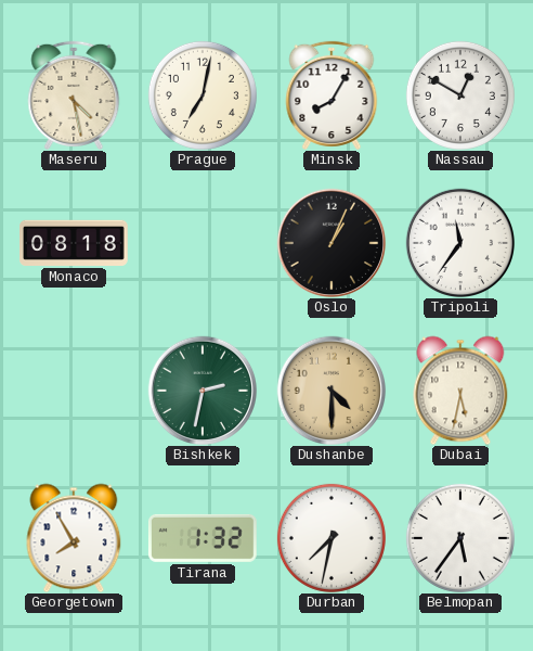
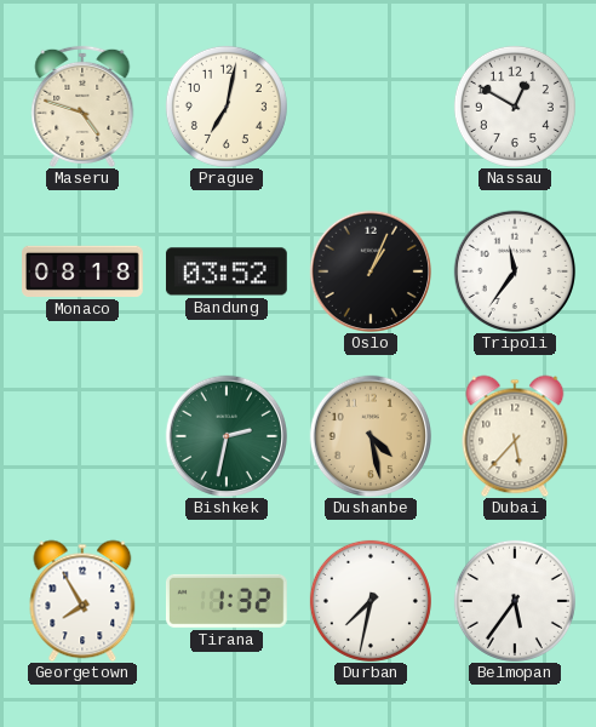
Maseru: 4:28 -> 4:48
Minsk: 8:05 -> none
Bandung: none -> 03:52
Dushanbe: 4:30 -> 4:28
Dubai: 5:32 -> 5:37
